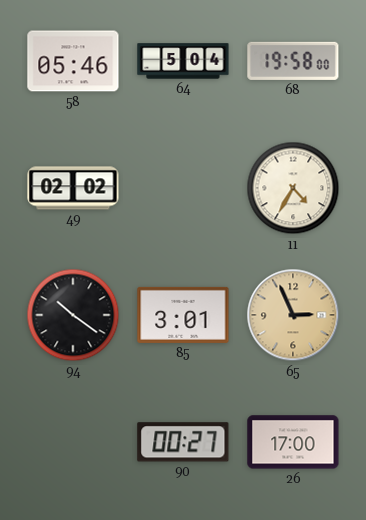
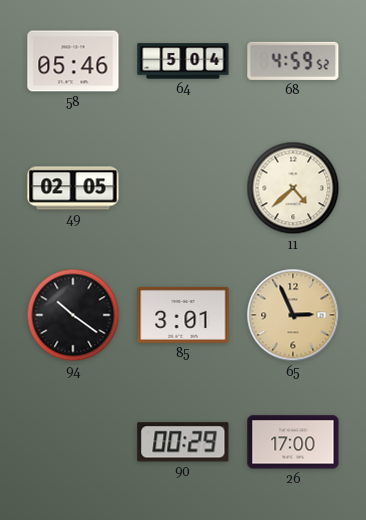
68: 19:58 -> 4:59
49: 02:02 -> 02:05
11: 4:35 -> 4:38
90: 00:27 -> 00:29
